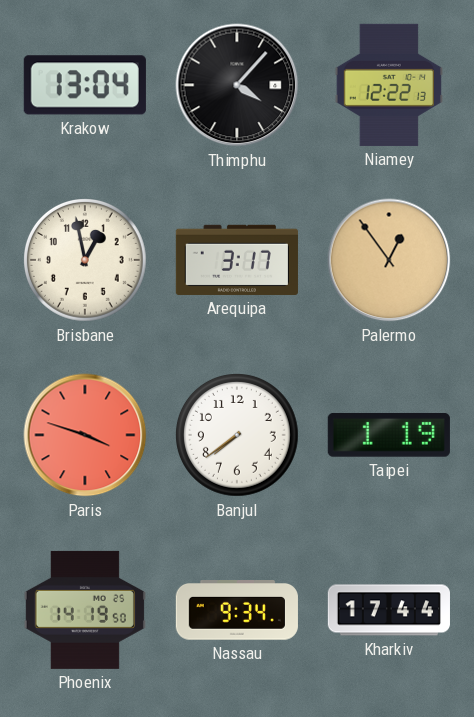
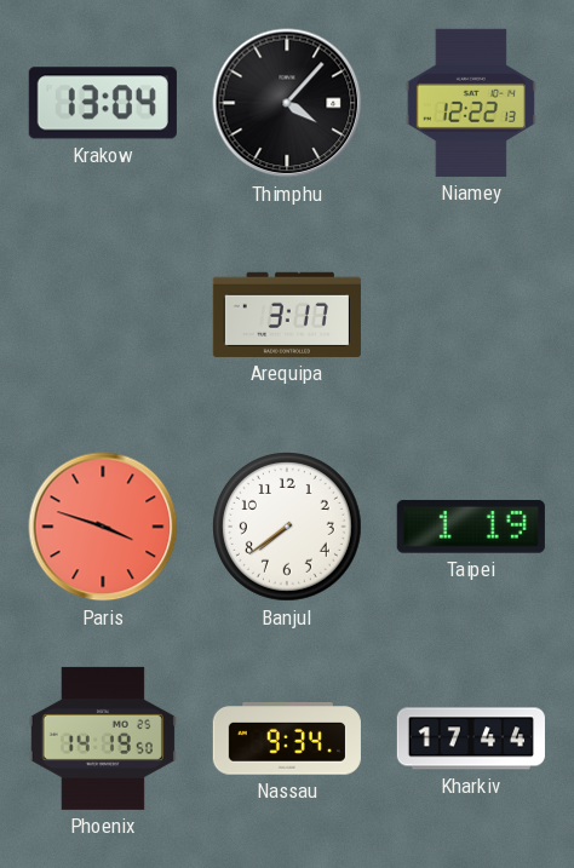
Brisbane: 12:58 -> none
Palermo: 12:54 -> none
